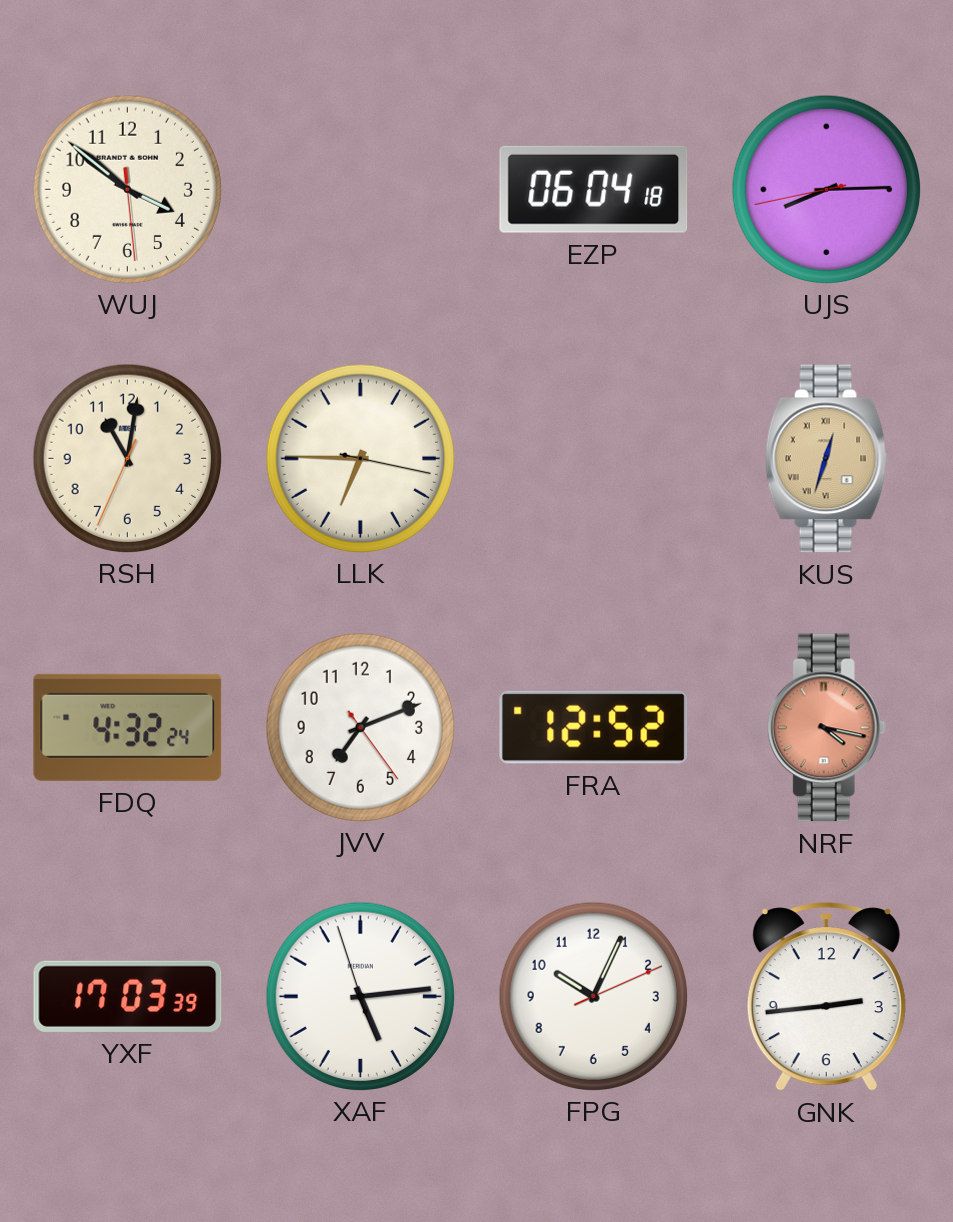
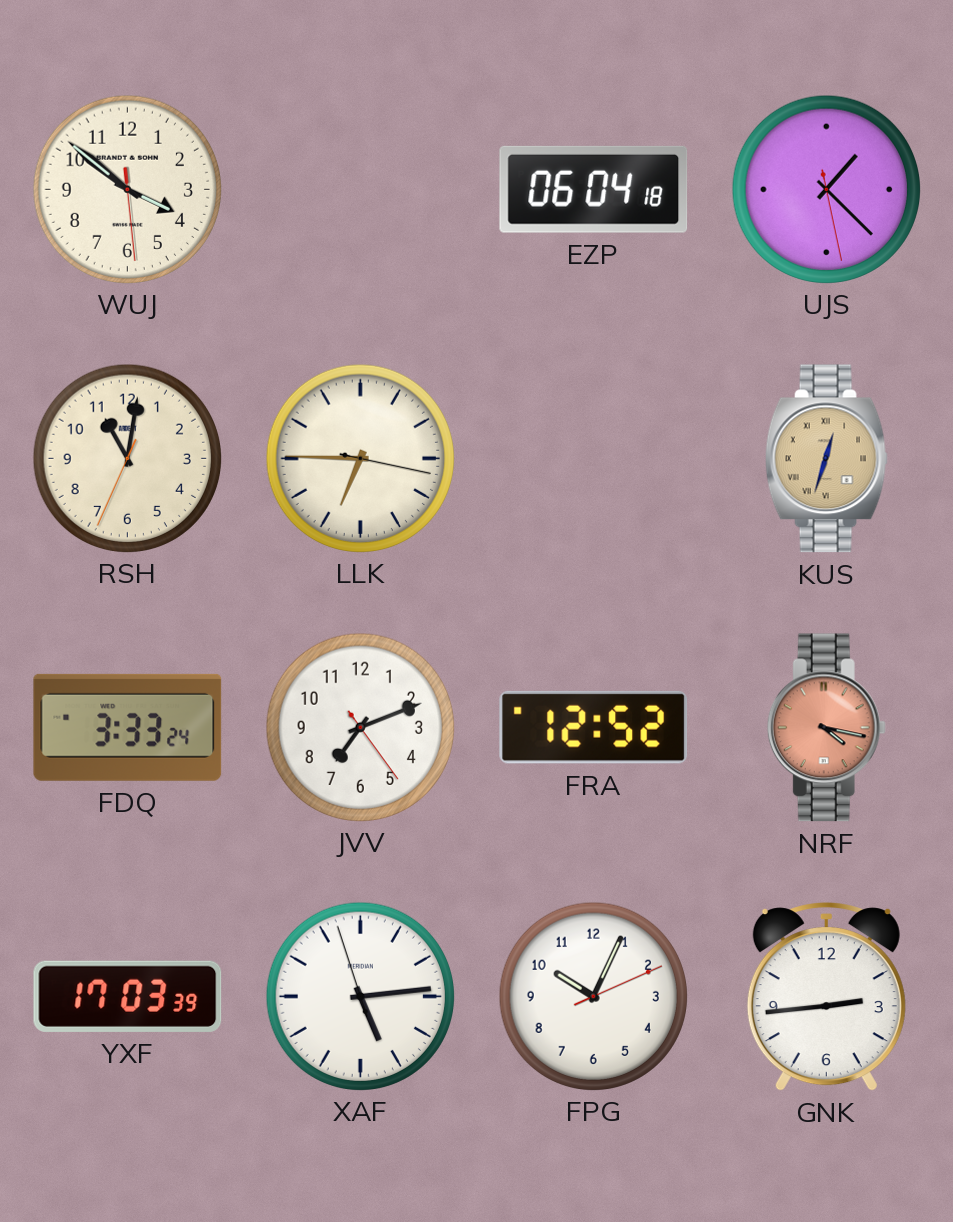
UJS: 8:14 -> 1:22
FDQ: 4:32 -> 3:33
